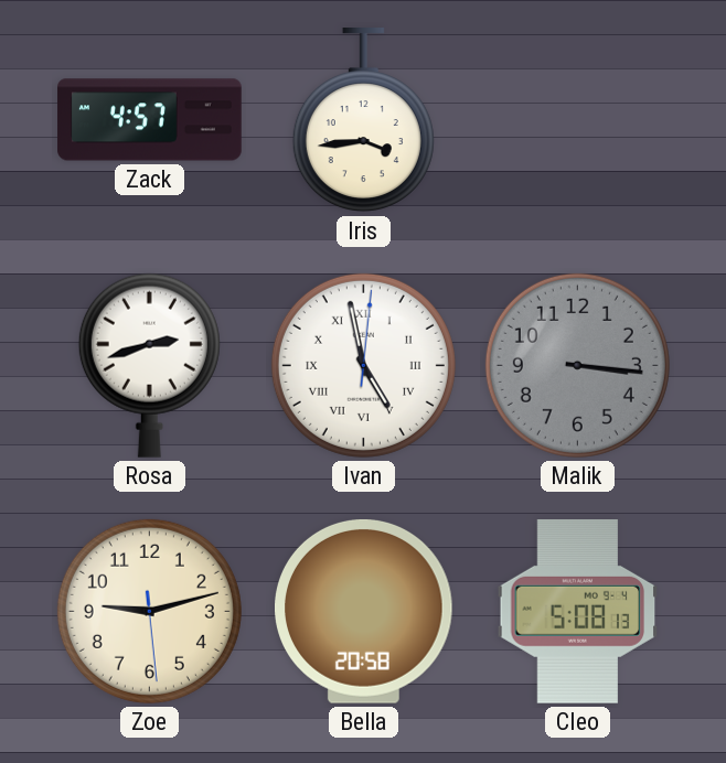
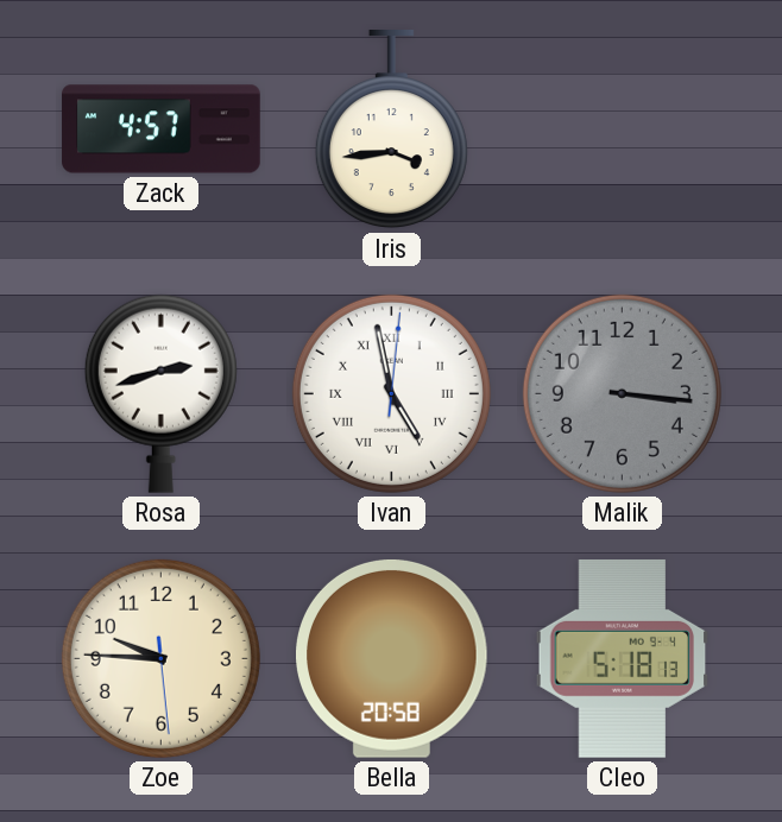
Zoe: 9:12 -> 9:45
Cleo: 5:08 -> 5:18
